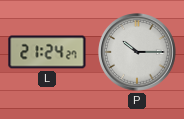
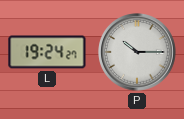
L: 21:24 -> 19:24
